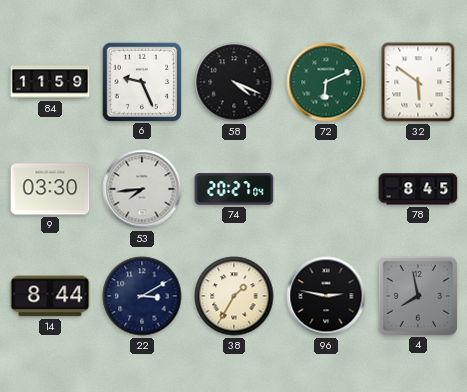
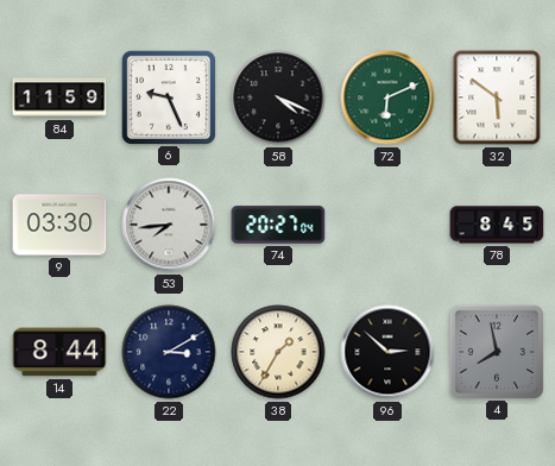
96: 2:47 -> 2:52
